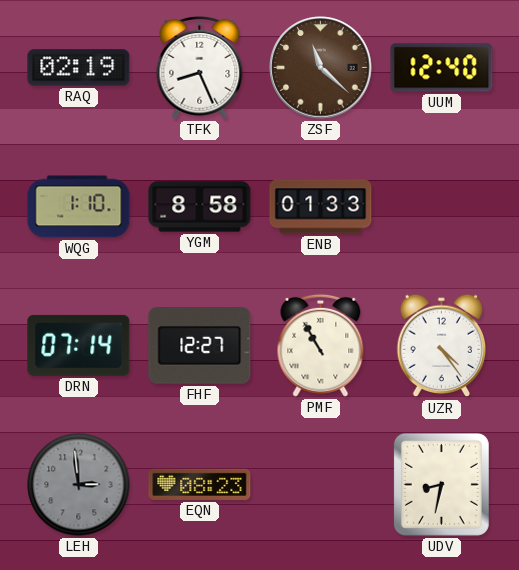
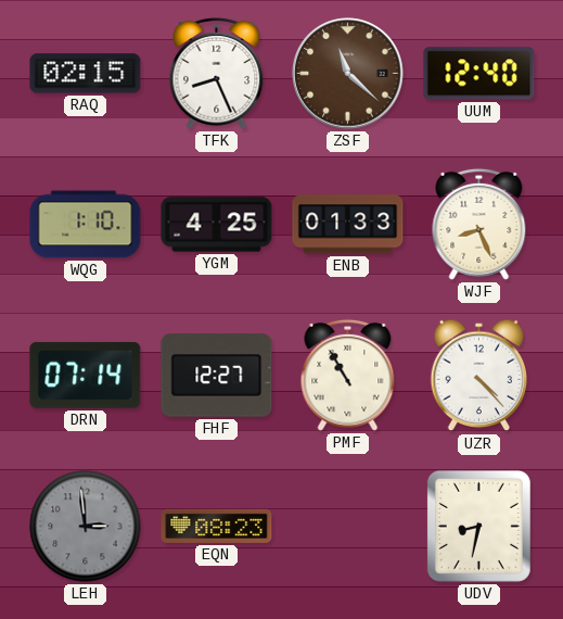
RAQ: 02:19 -> 02:15
YGM: 8:58 -> 4:25
WJF: none -> 8:26
UZR: 4:24 -> 4:23
